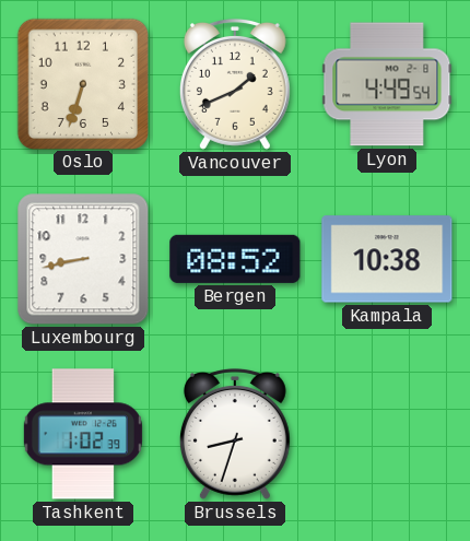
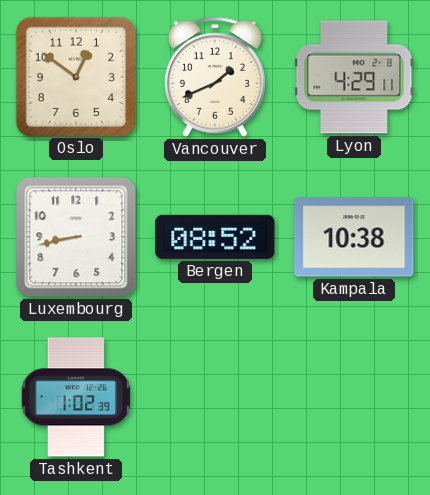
Oslo: 6:33 -> 12:51
Lyon: 4:49 -> 4:29
Brussels: 8:33 -> none
